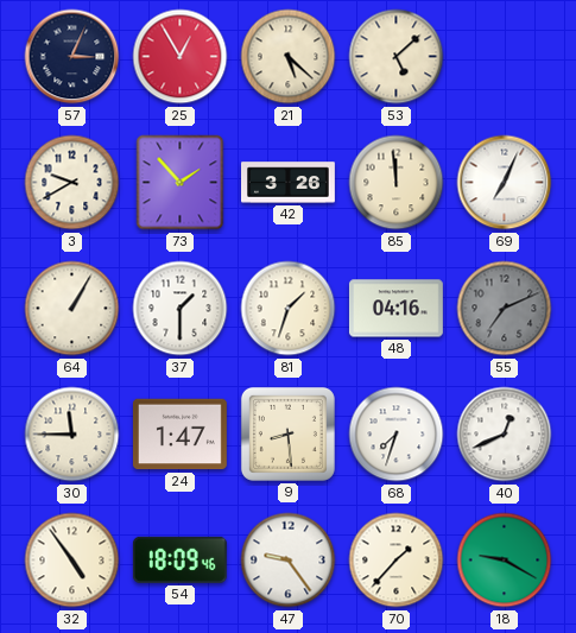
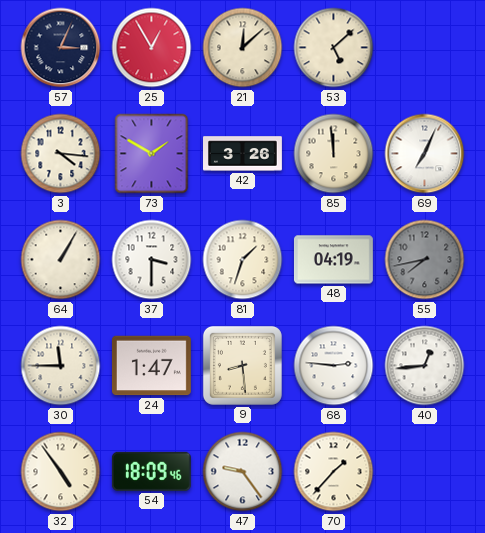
21: 5:22 -> 12:08
3: 9:40 -> 4:16
73: 1:53 -> 1:50
37: 1:30 -> 3:30
48: 04:16 -> 04:19
55: 7:11 -> 7:43
68: 7:33 -> 2:46
40: 12:41 -> 12:44
18: 9:20 -> none
